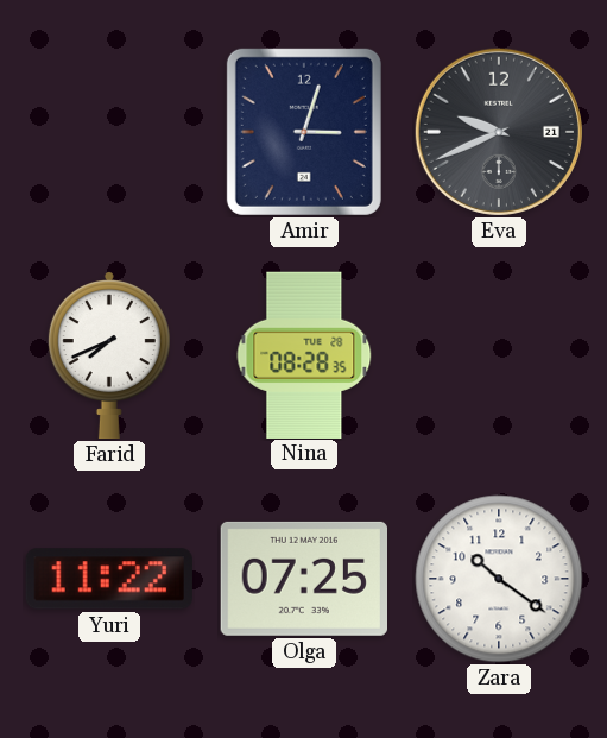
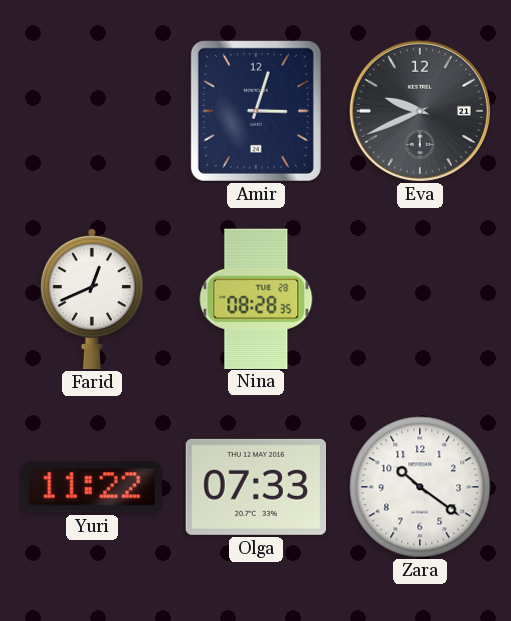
Farid: 7:41 -> 12:41
Olga: 07:25 -> 07:33
